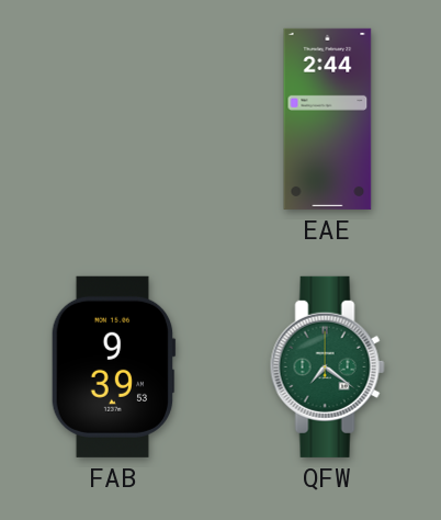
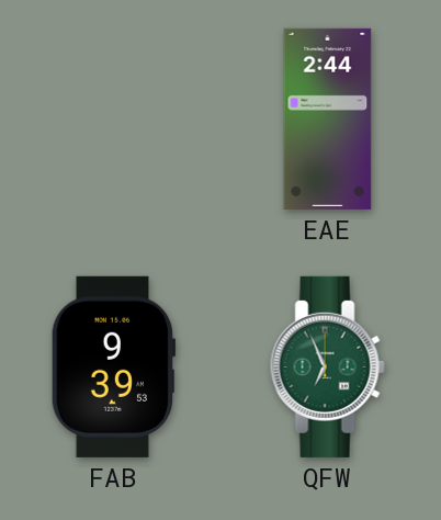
QFW: 7:21 -> 6:56
